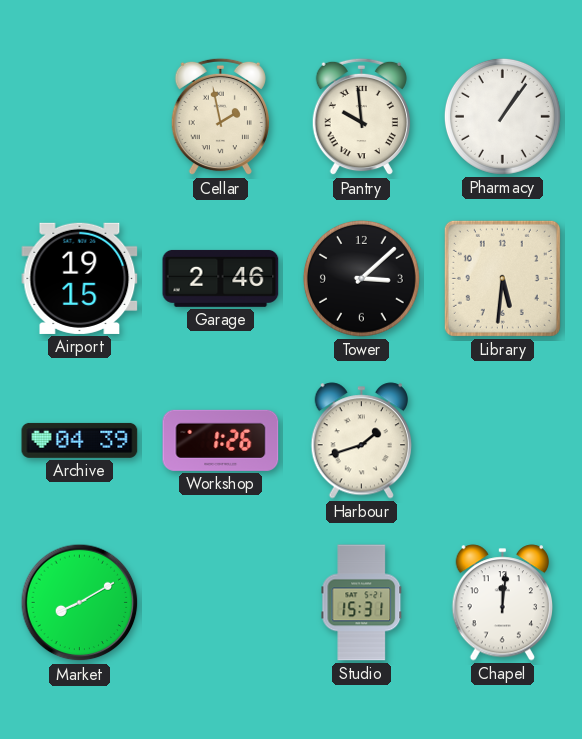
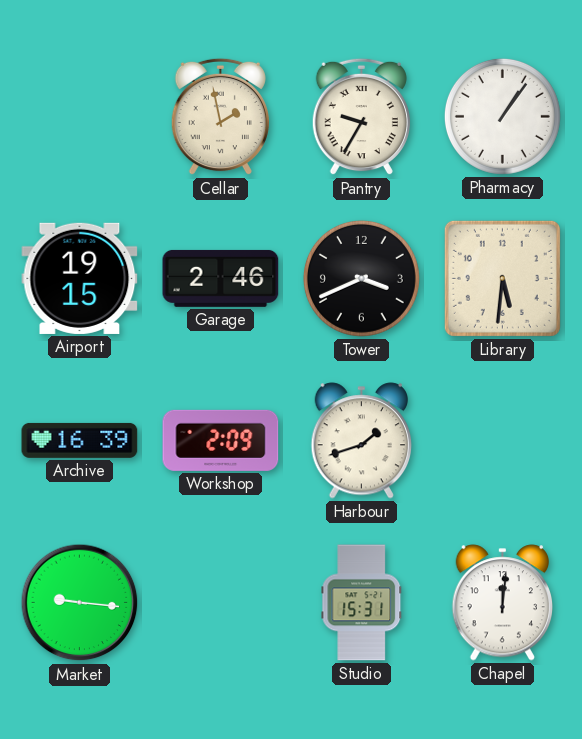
Pantry: 9:59 -> 9:35
Tower: 3:08 -> 3:41
Archive: 04:39 -> 16:39
Workshop: 1:26 -> 2:09
Market: 8:10 -> 9:16
